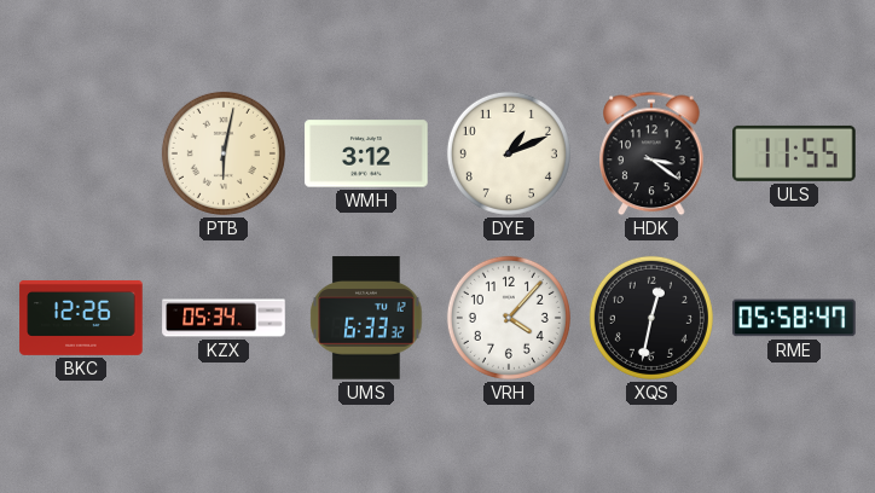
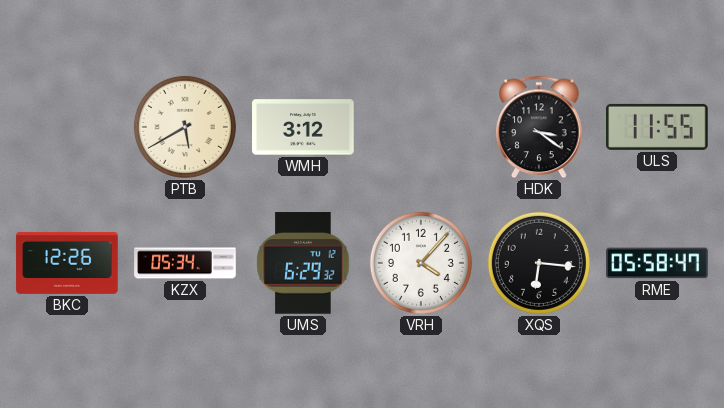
PTB: 6:02 -> 5:40
DYE: 1:11 -> none
UMS: 6:33 -> 6:29
XQS: 12:32 -> 6:16
